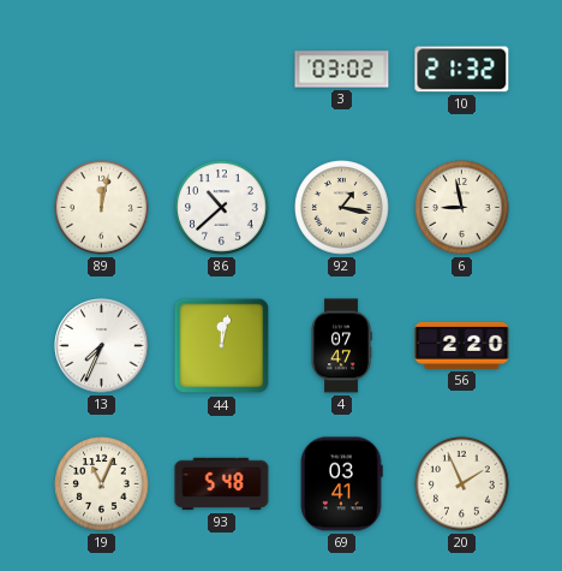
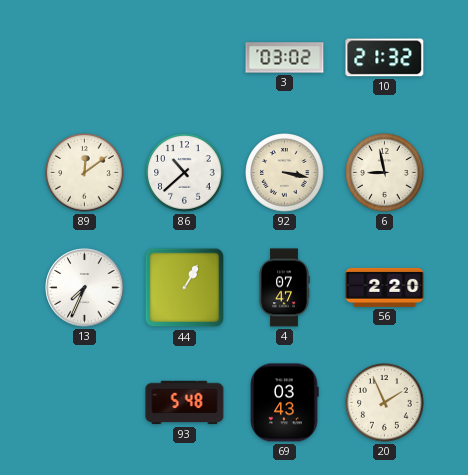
89: 12:02 -> 12:09
92: 1:17 -> 3:17
44: 12:02 -> 1:05
19: 11:04 -> none
69: 03:41 -> 03:43
